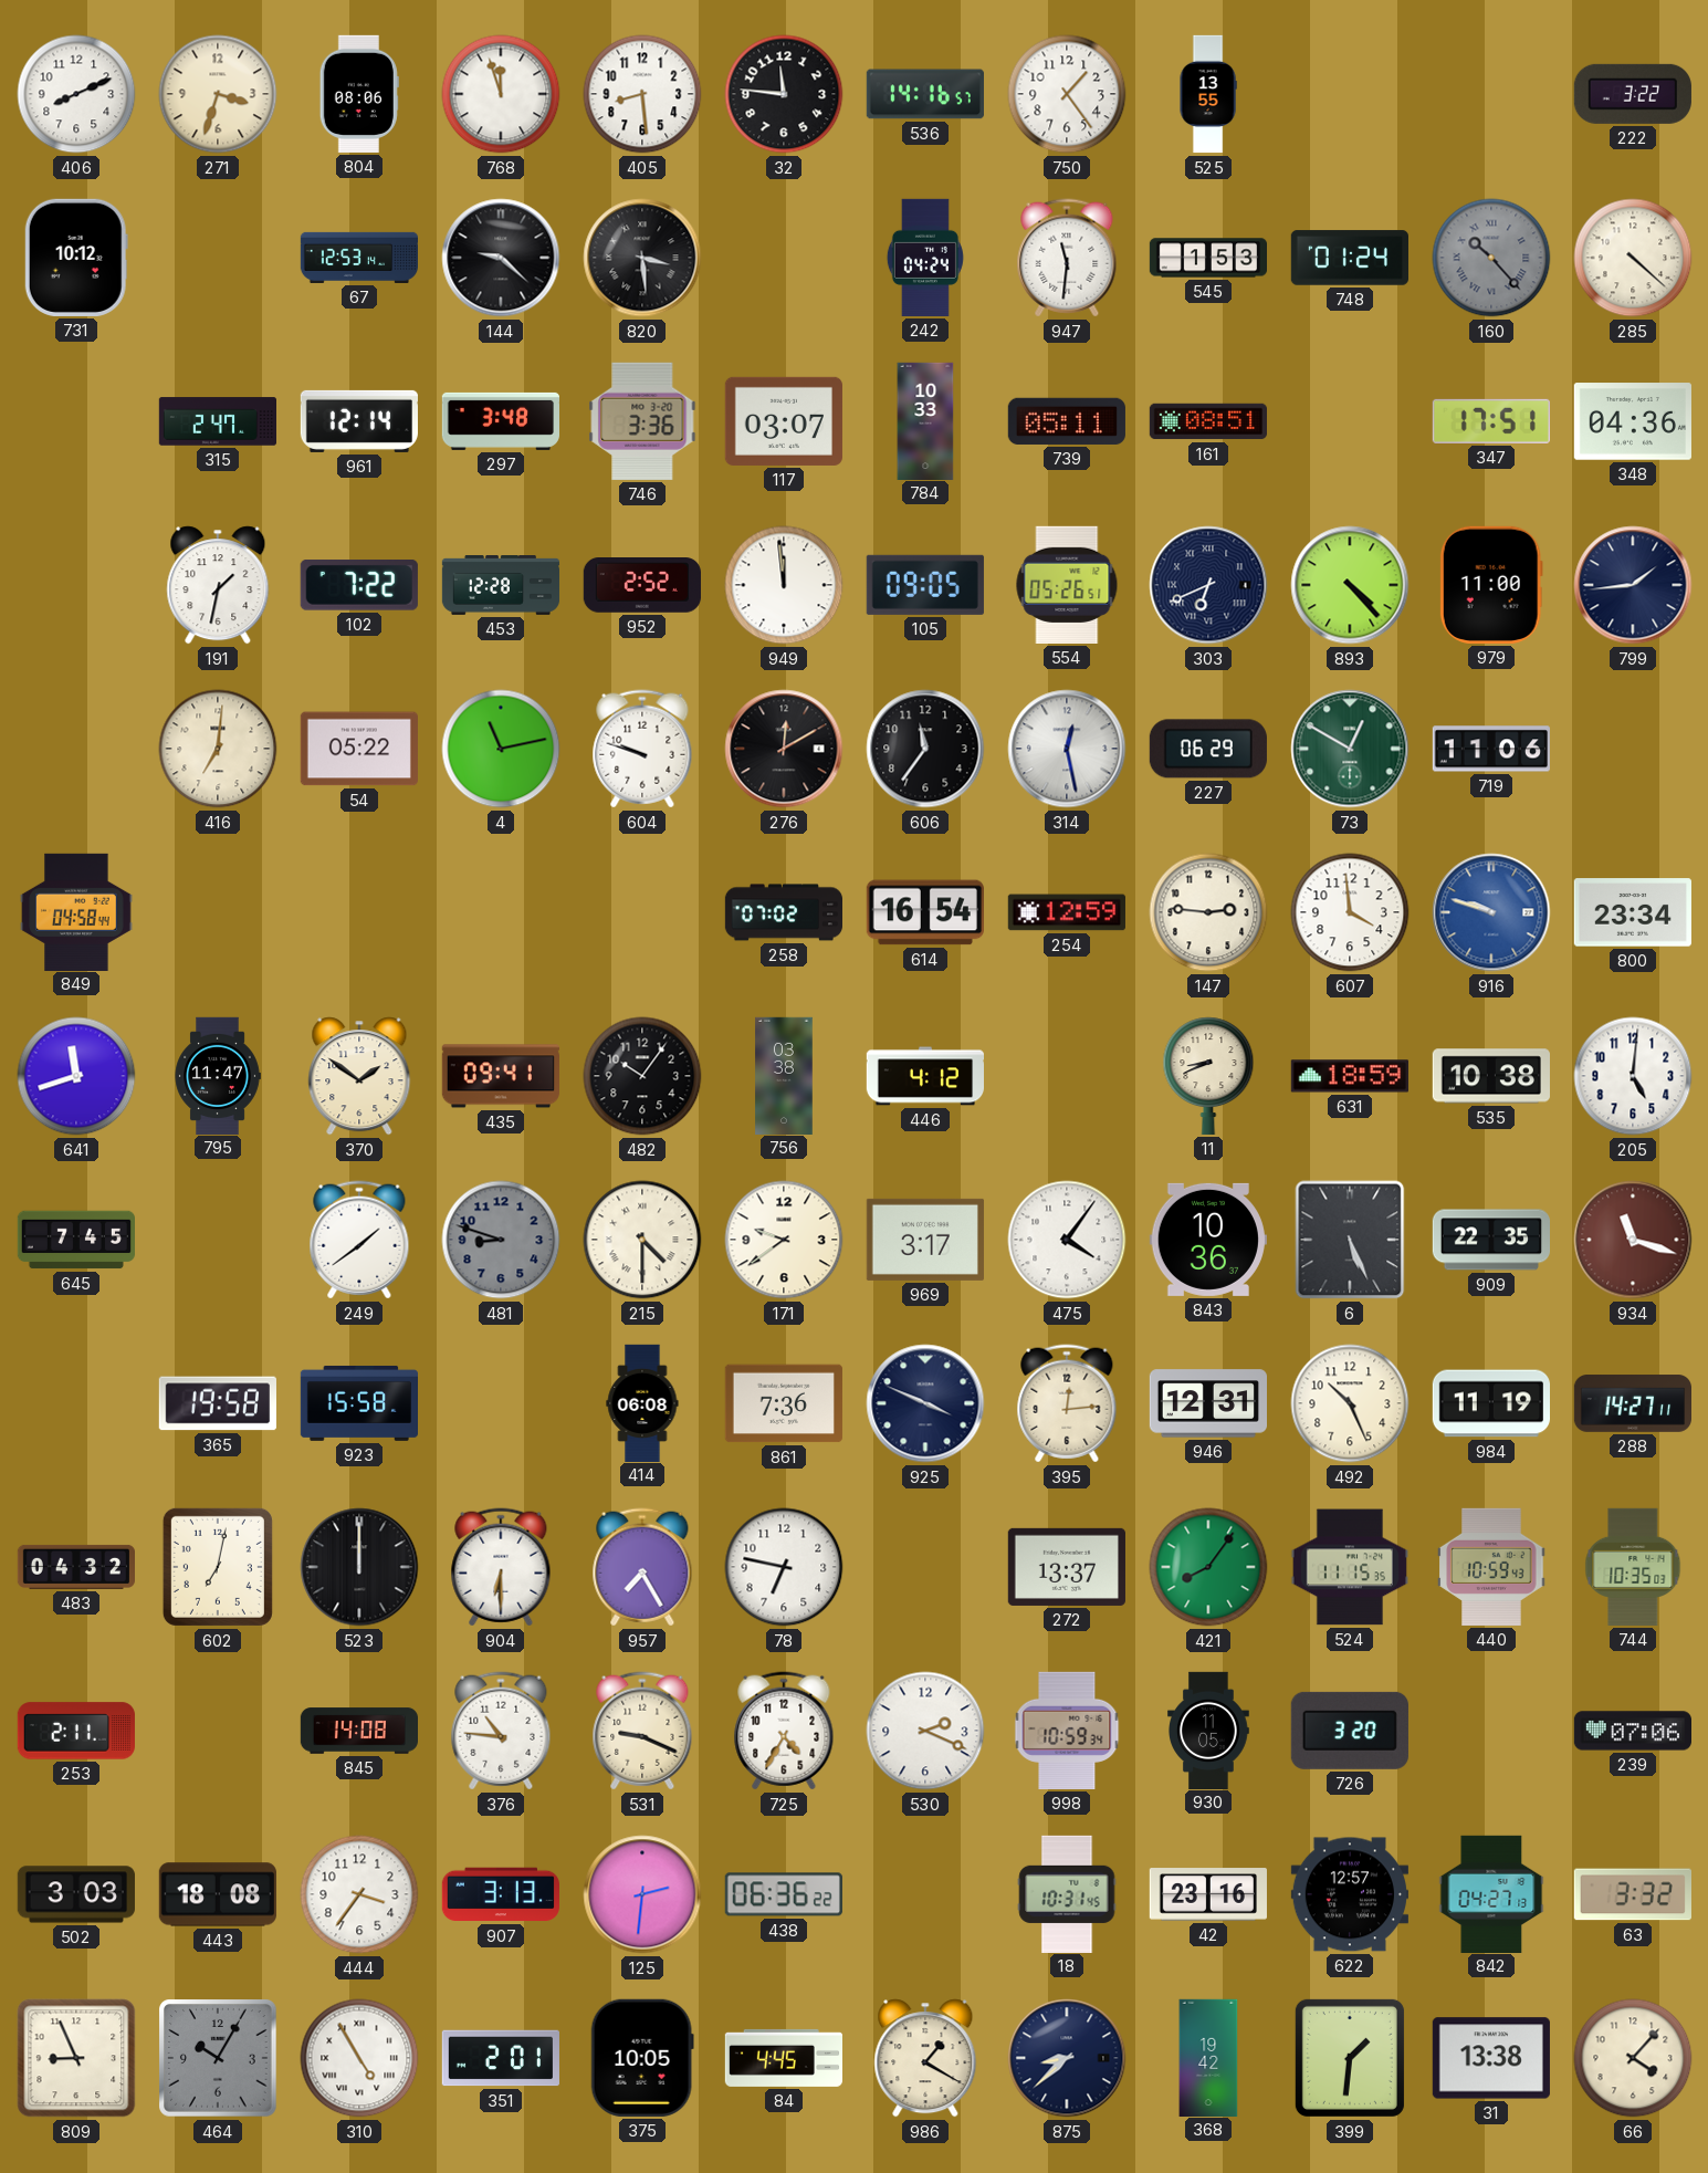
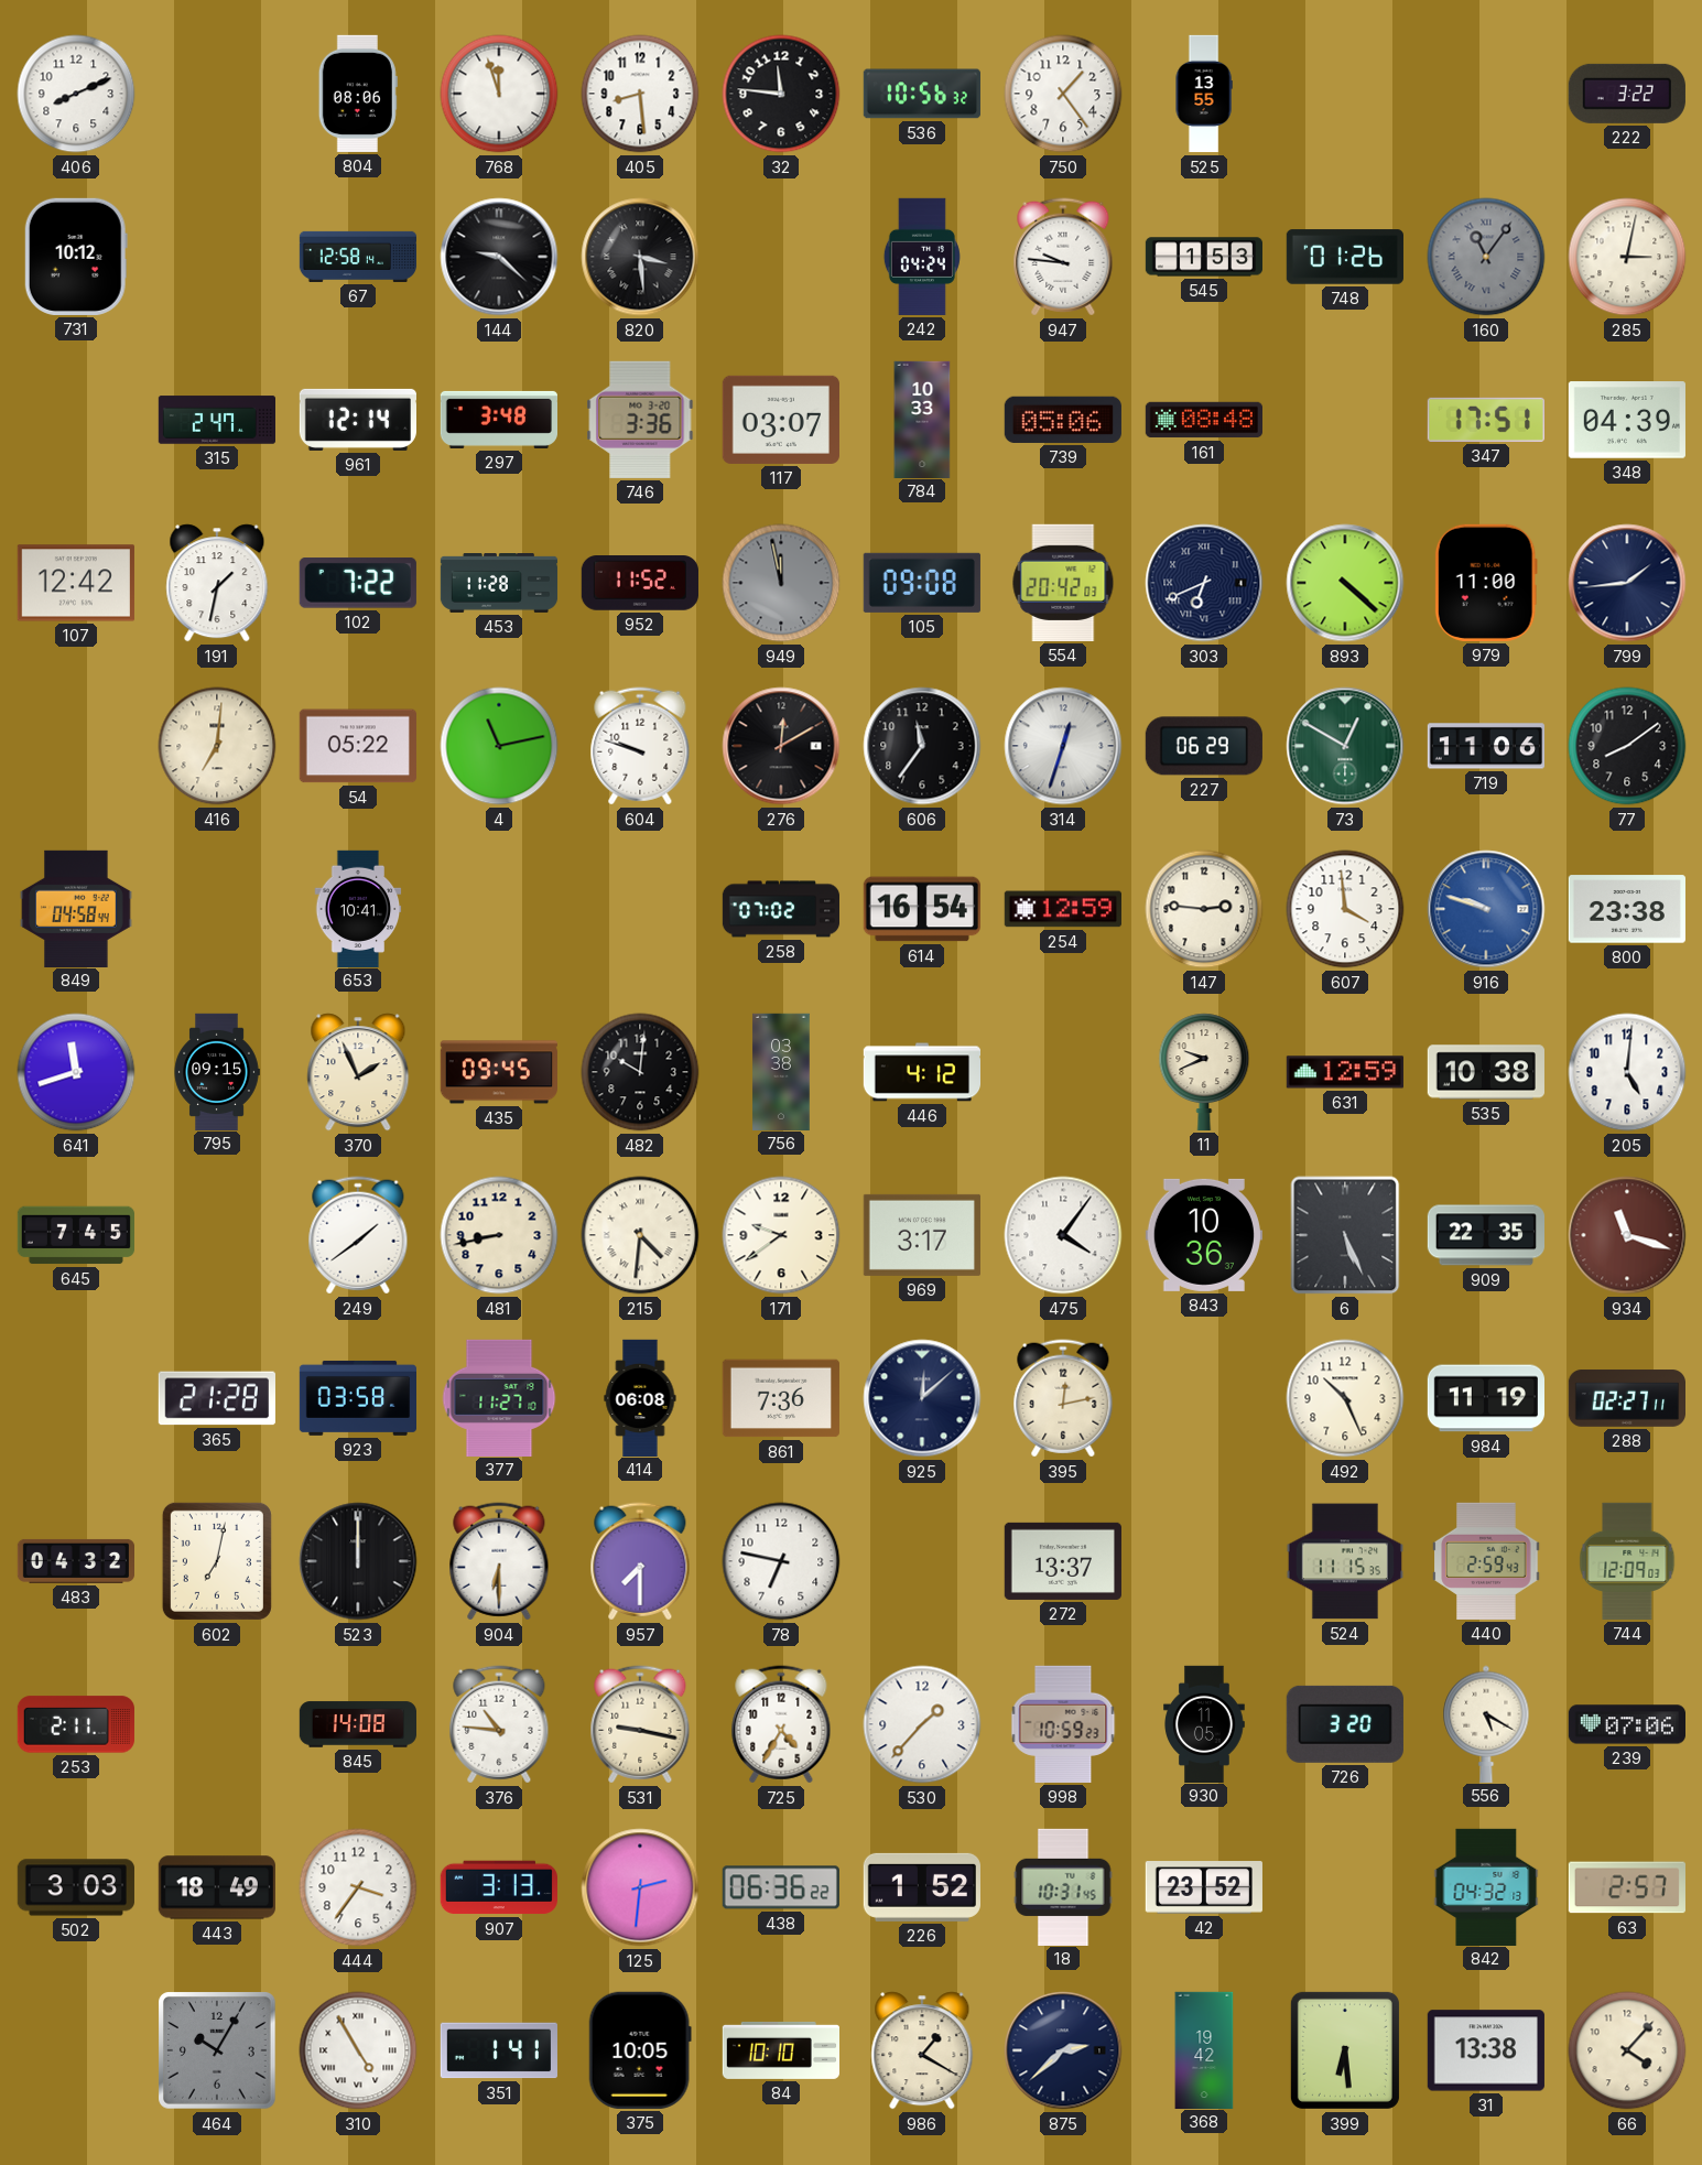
271: 3:33 -> none
536: 14:16 -> 10:56
67: 12:53 -> 12:58
947: 11:31 -> 9:46
748: 01:24 -> 01:26
160: 10:23 -> 11:06
285: 4:22 -> 3:02
739: 05:11 -> 05:06
161: 08:51 -> 08:48
348: 04:36 -> 04:39
107: none -> 12:42
453: 12:28 -> 11:28
952: 2:52 -> 11:52
949: 11:59 -> 11:58
949 dial: white -> grey
105: 09:05 -> 09:08
554: 05:26 -> 20:42
893: 4:23 -> 4:22
314: 12:28 -> 12:33
77: none -> 8:09
653: none -> 10:41
800: 23:34 -> 23:38
795: 11:47 -> 09:15
370: 1:51 -> 1:56
435: 09:41 -> 09:45
482: 10:06 -> 10:01
11: 8:41 -> 9:41
631: 18:59 -> 12:59
481: 8:48 -> 8:43
481 dial: grey -> cream
215: 4:30 -> 4:31
365: 19:58 -> 21:28
923: 15:58 -> 03:58
377: none -> 11:27
925: 3:49 -> 12:08
395: 12:14 -> 12:13
946: 12:31 -> none
288: 14:27 -> 02:27
957: 7:25 -> 7:30
421: 8:06 -> none
440: 10:59 -> 2:59
744: 10:35 -> 12:09
531: 9:19 -> 9:17
530: 2:19 -> 1:37
998: 10:59:34 -> 10:59:23
556: none -> 5:20
443: 18:08 -> 18:49
226: none -> 1:52
42: 23:16 -> 23:52
622: 12:57 -> none
842: 04:27 -> 04:32
63: 3:32 -> 2:57
809: 8:56 -> none
351: 2:01 -> 1:41
84: 4:45 -> 10:10
875: 8:38 -> 2:38
399: 1:31 -> 6:29
